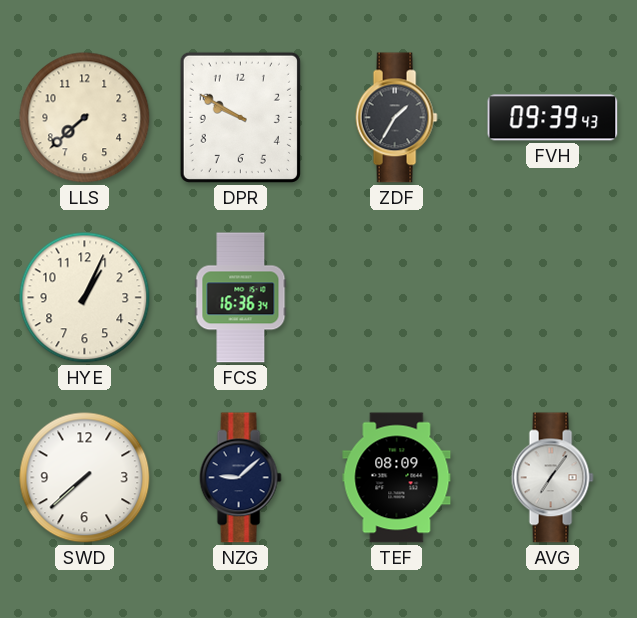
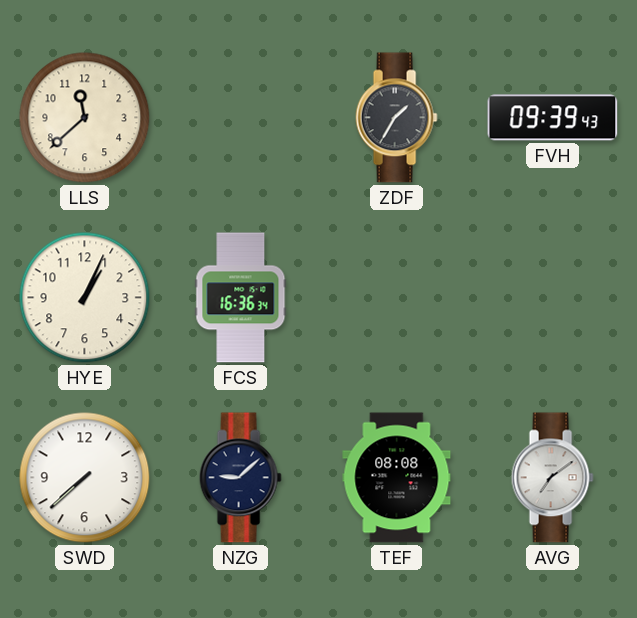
LLS: 7:38 -> 11:38
DPR: 9:50 -> none
TEF: 08:09 -> 08:08
AVG: 7:06 -> 7:09
